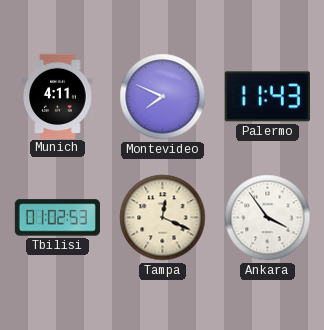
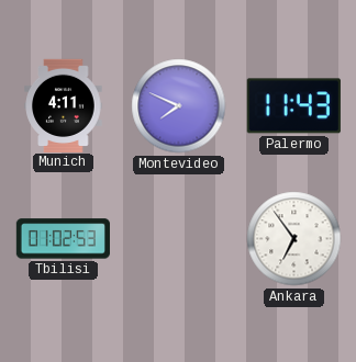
Tampa: 12:19 -> none
Ankara: 3:54 -> 6:54
